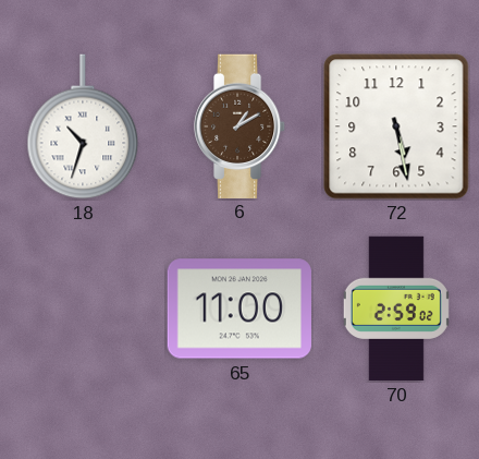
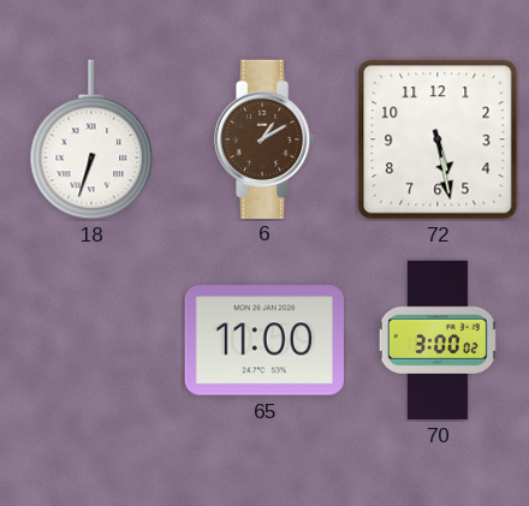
18: 10:33 -> 6:33
70: 2:59 -> 3:00
